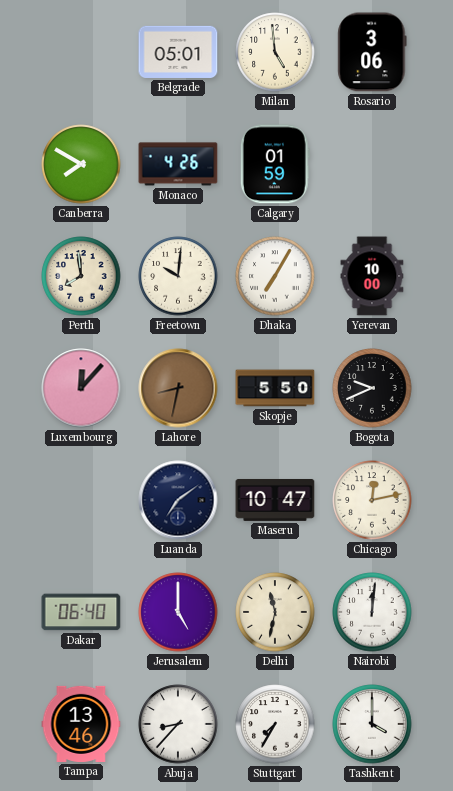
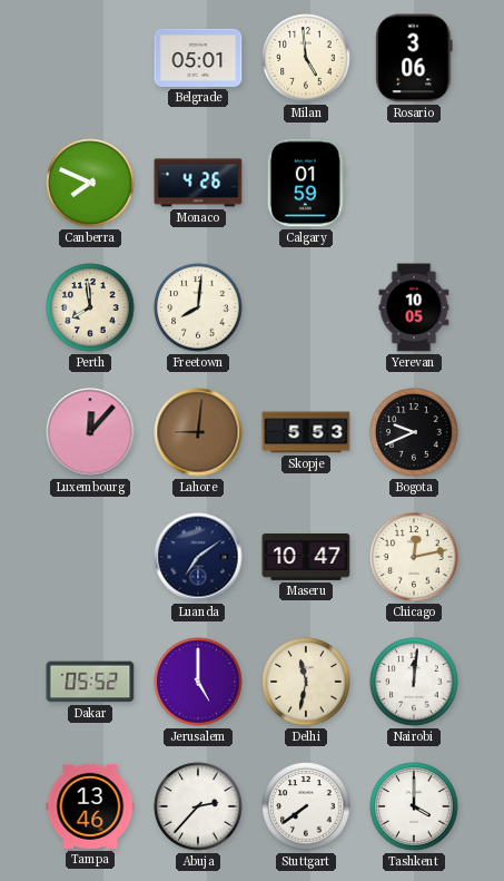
Canberra: 7:50 -> 7:49
Freetown: 10:01 -> 8:01
Dhaka: 7:05 -> none
Yerevan: 10:00 -> 10:05
Lahore: 8:32 -> 9:01
Skopje: 5:50 -> 5:53
Dakar: 06:40 -> 05:52
Abuja: 8:37 -> 2:37
Stuttgart: 7:35 -> 7:39
